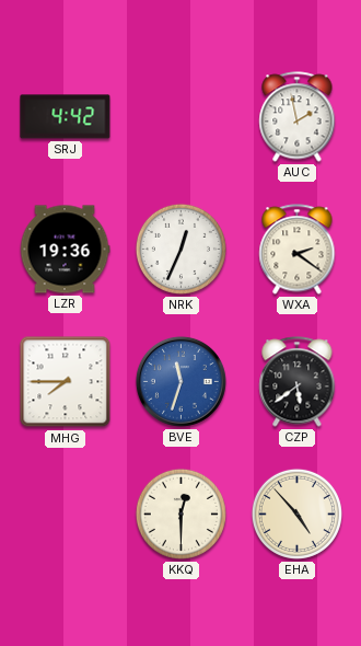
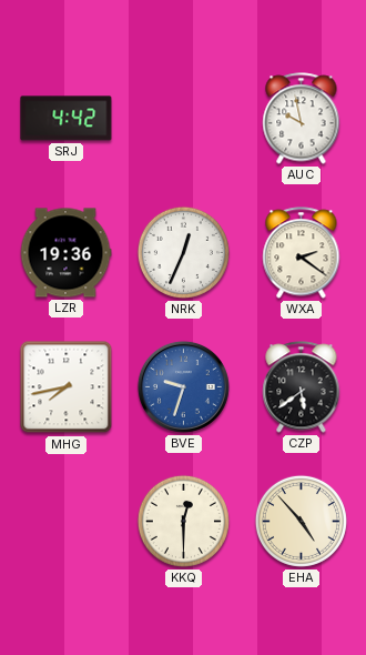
AUC: 1:58 -> 9:58
MHG: 7:45 -> 7:43
BVE: 11:33 -> 9:33
